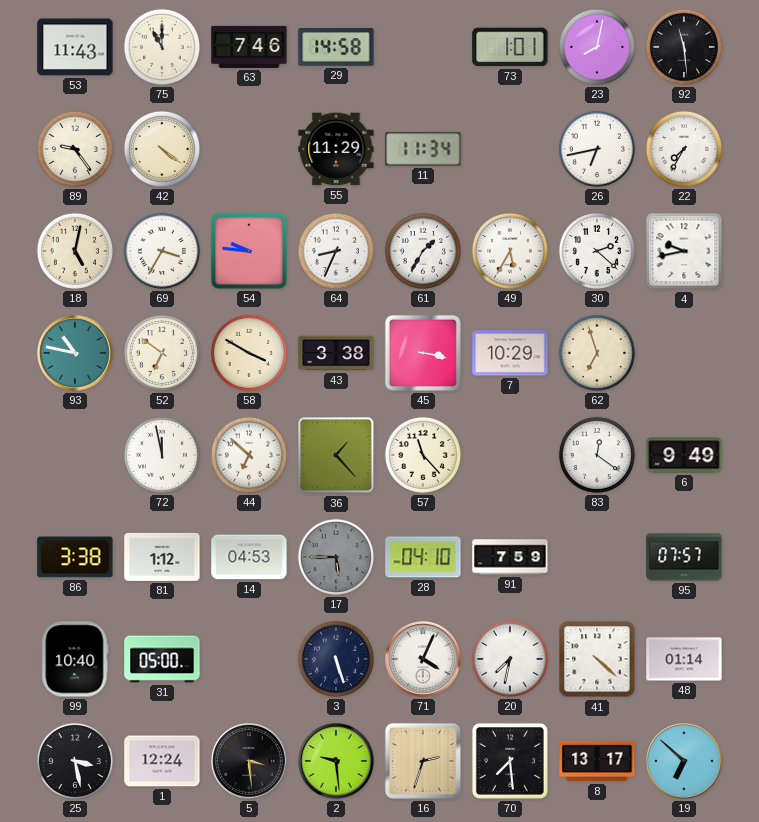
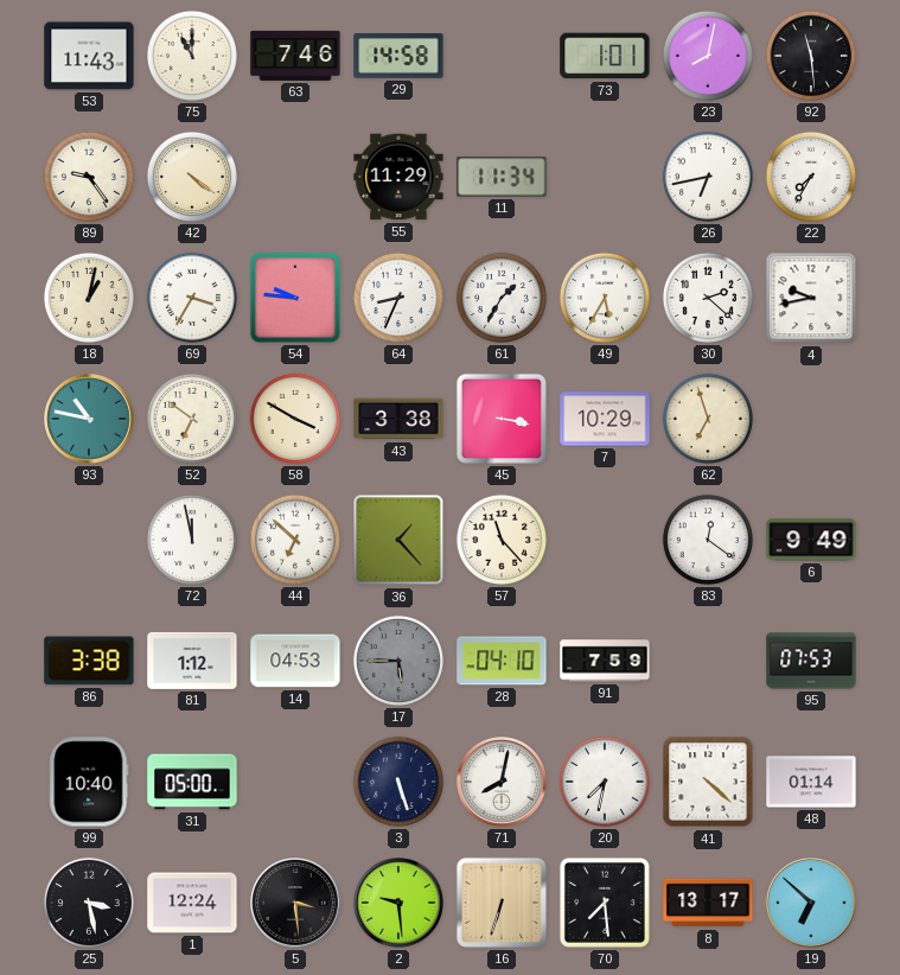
18: 5:02 -> 1:02
95: 07:57 -> 07:53
71: 4:04 -> 8:02
16: 2:33 -> 6:33
